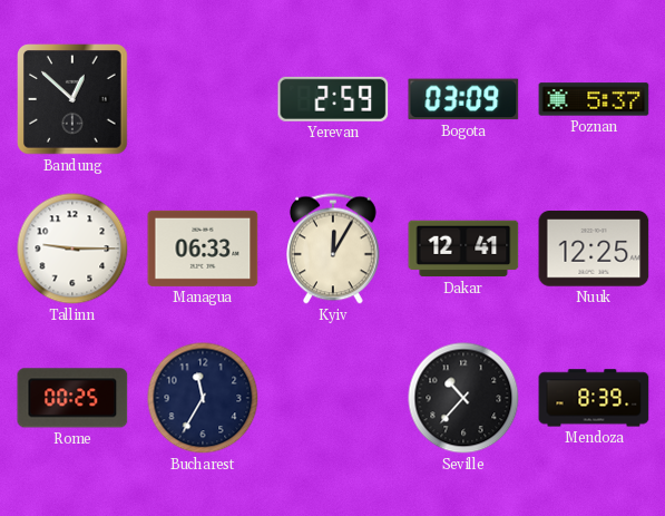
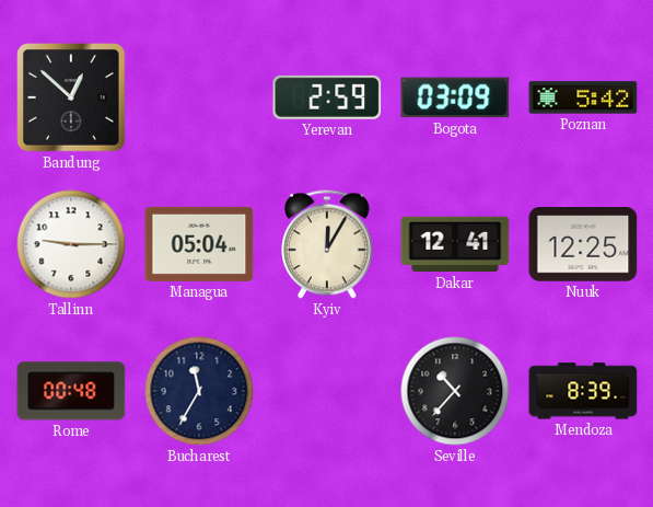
Poznan: 5:37 -> 5:42
Managua: 06:33 -> 05:04
Rome: 00:25 -> 00:48
